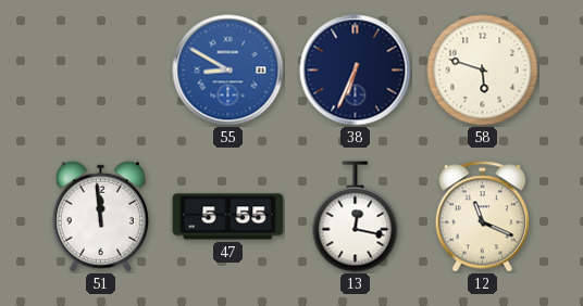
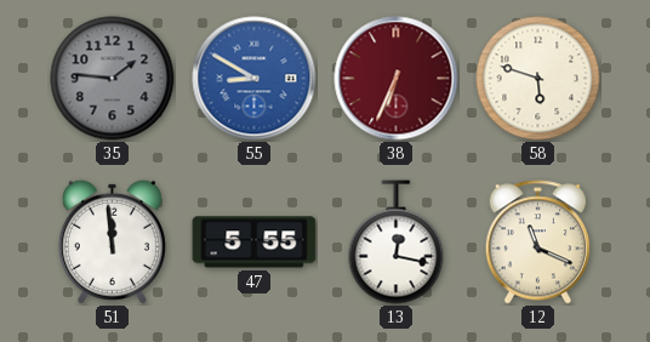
35: none -> 1:46
38 dial: navy -> burgundy
